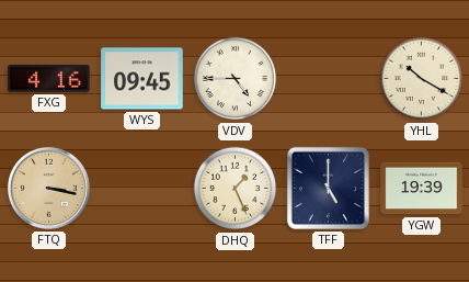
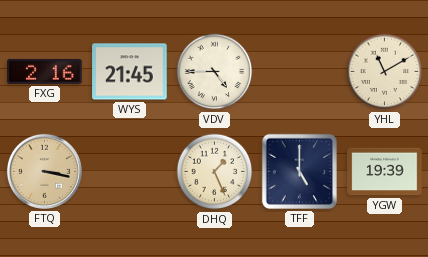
FXG: 4:16 -> 2:16
WYS: 09:45 -> 21:45
YHL: 10:20 -> 11:10
